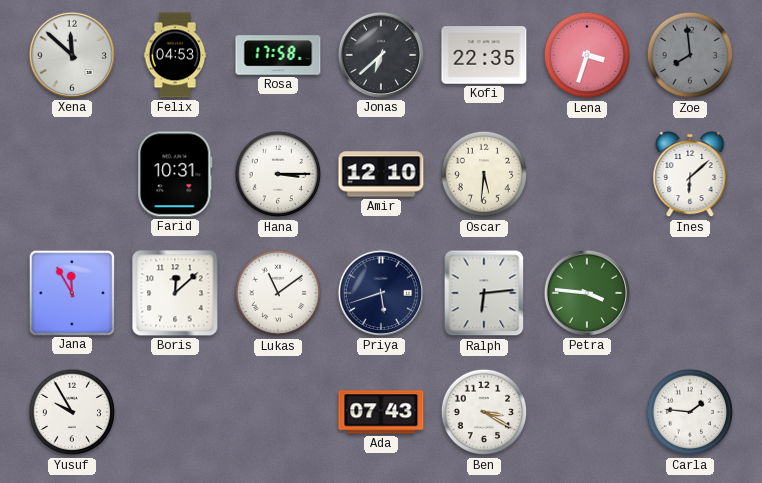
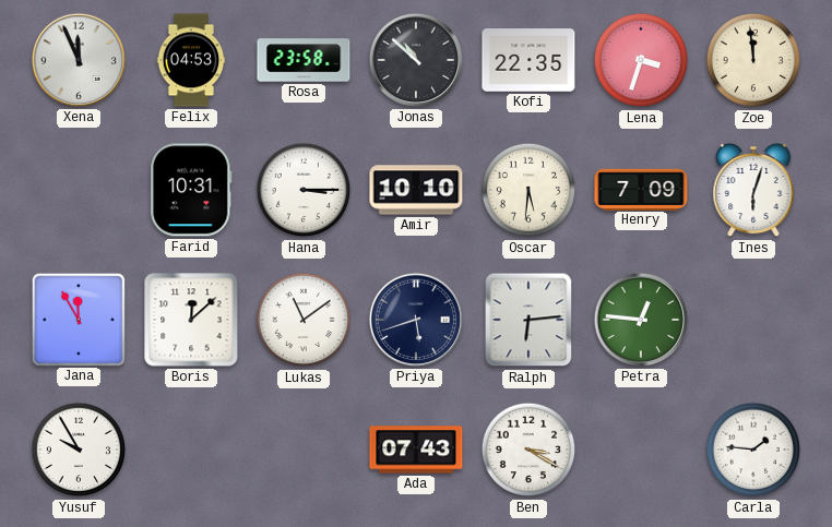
Xena: 11:52 -> 11:56
Rosa: 17:58 -> 23:58
Jonas: 6:38 -> 10:52
Zoe: 7:59 -> 11:59
Zoe dial: grey -> cream
Amir: 12:10 -> 10:10
Henry: none -> 7:09
Ines: 6:08 -> 6:03
Petra: 3:46 -> 12:46
